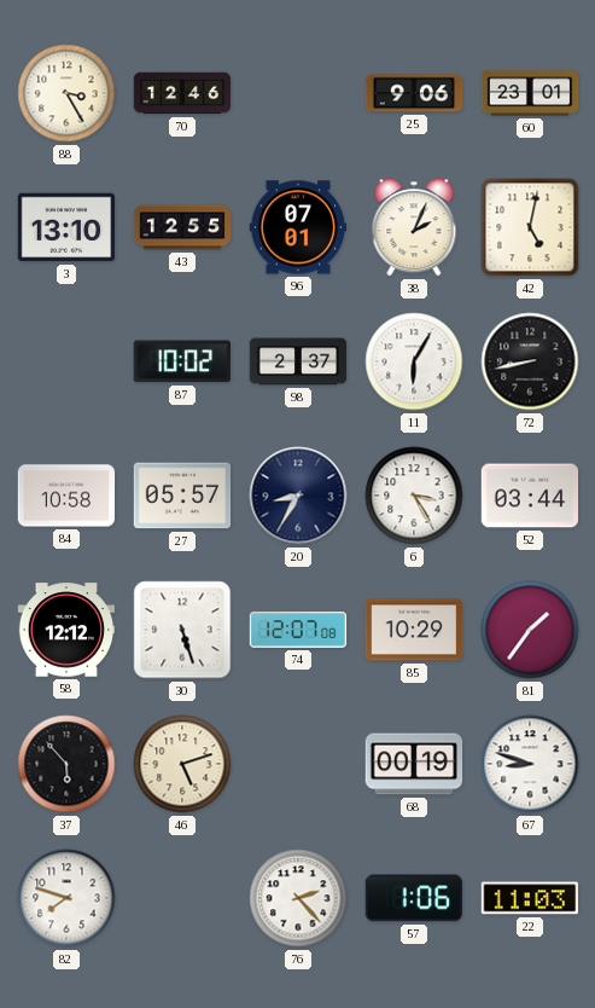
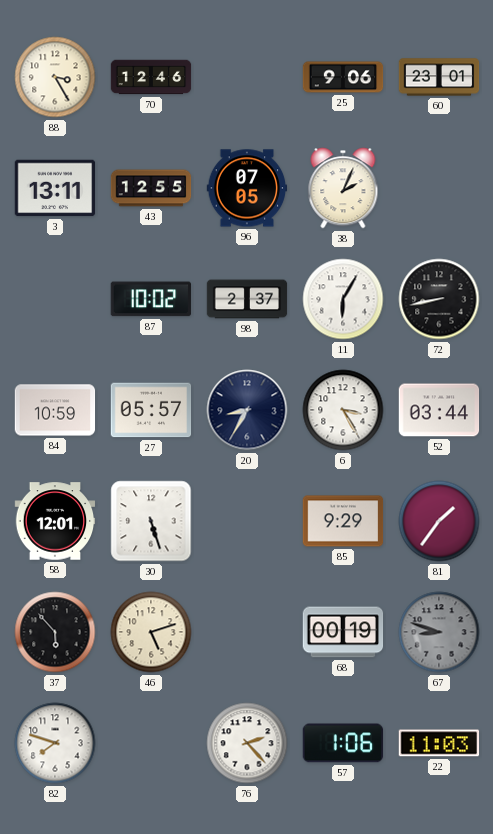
3: 13:10 -> 13:11
96: 07:01 -> 07:05
42: 5:02 -> none
84: 10:58 -> 10:59
58: 12:12 -> 12:01
74: 12:07 -> none
85: 10:29 -> 9:29
67 dial: white -> grey
